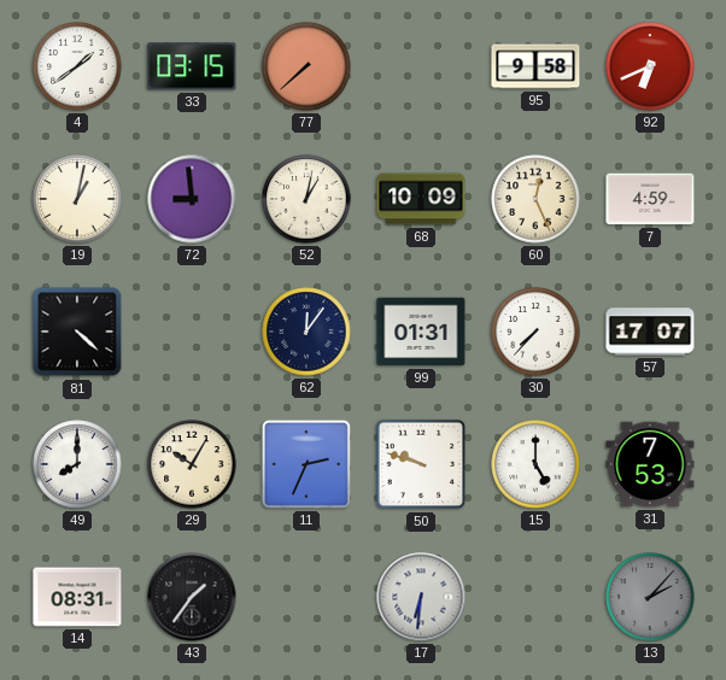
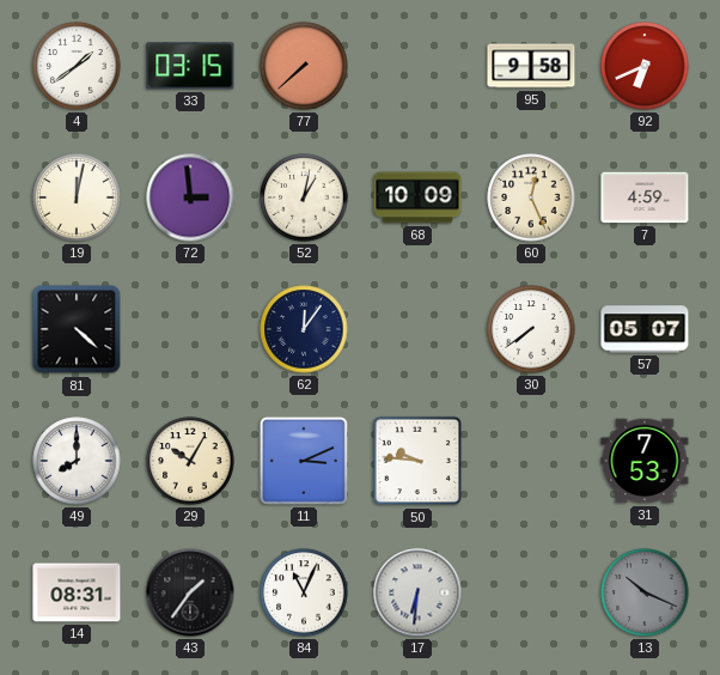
19: 1:02 -> 12:02
72: 8:59 -> 2:59
99: 01:31 -> none
30: 7:37 -> 7:39
57: 17:07 -> 05:07
11: 2:34 -> 3:11
50: 9:48 -> 9:46
15: 5:00 -> none
84: none -> 11:04
13: 2:07 -> 10:19
